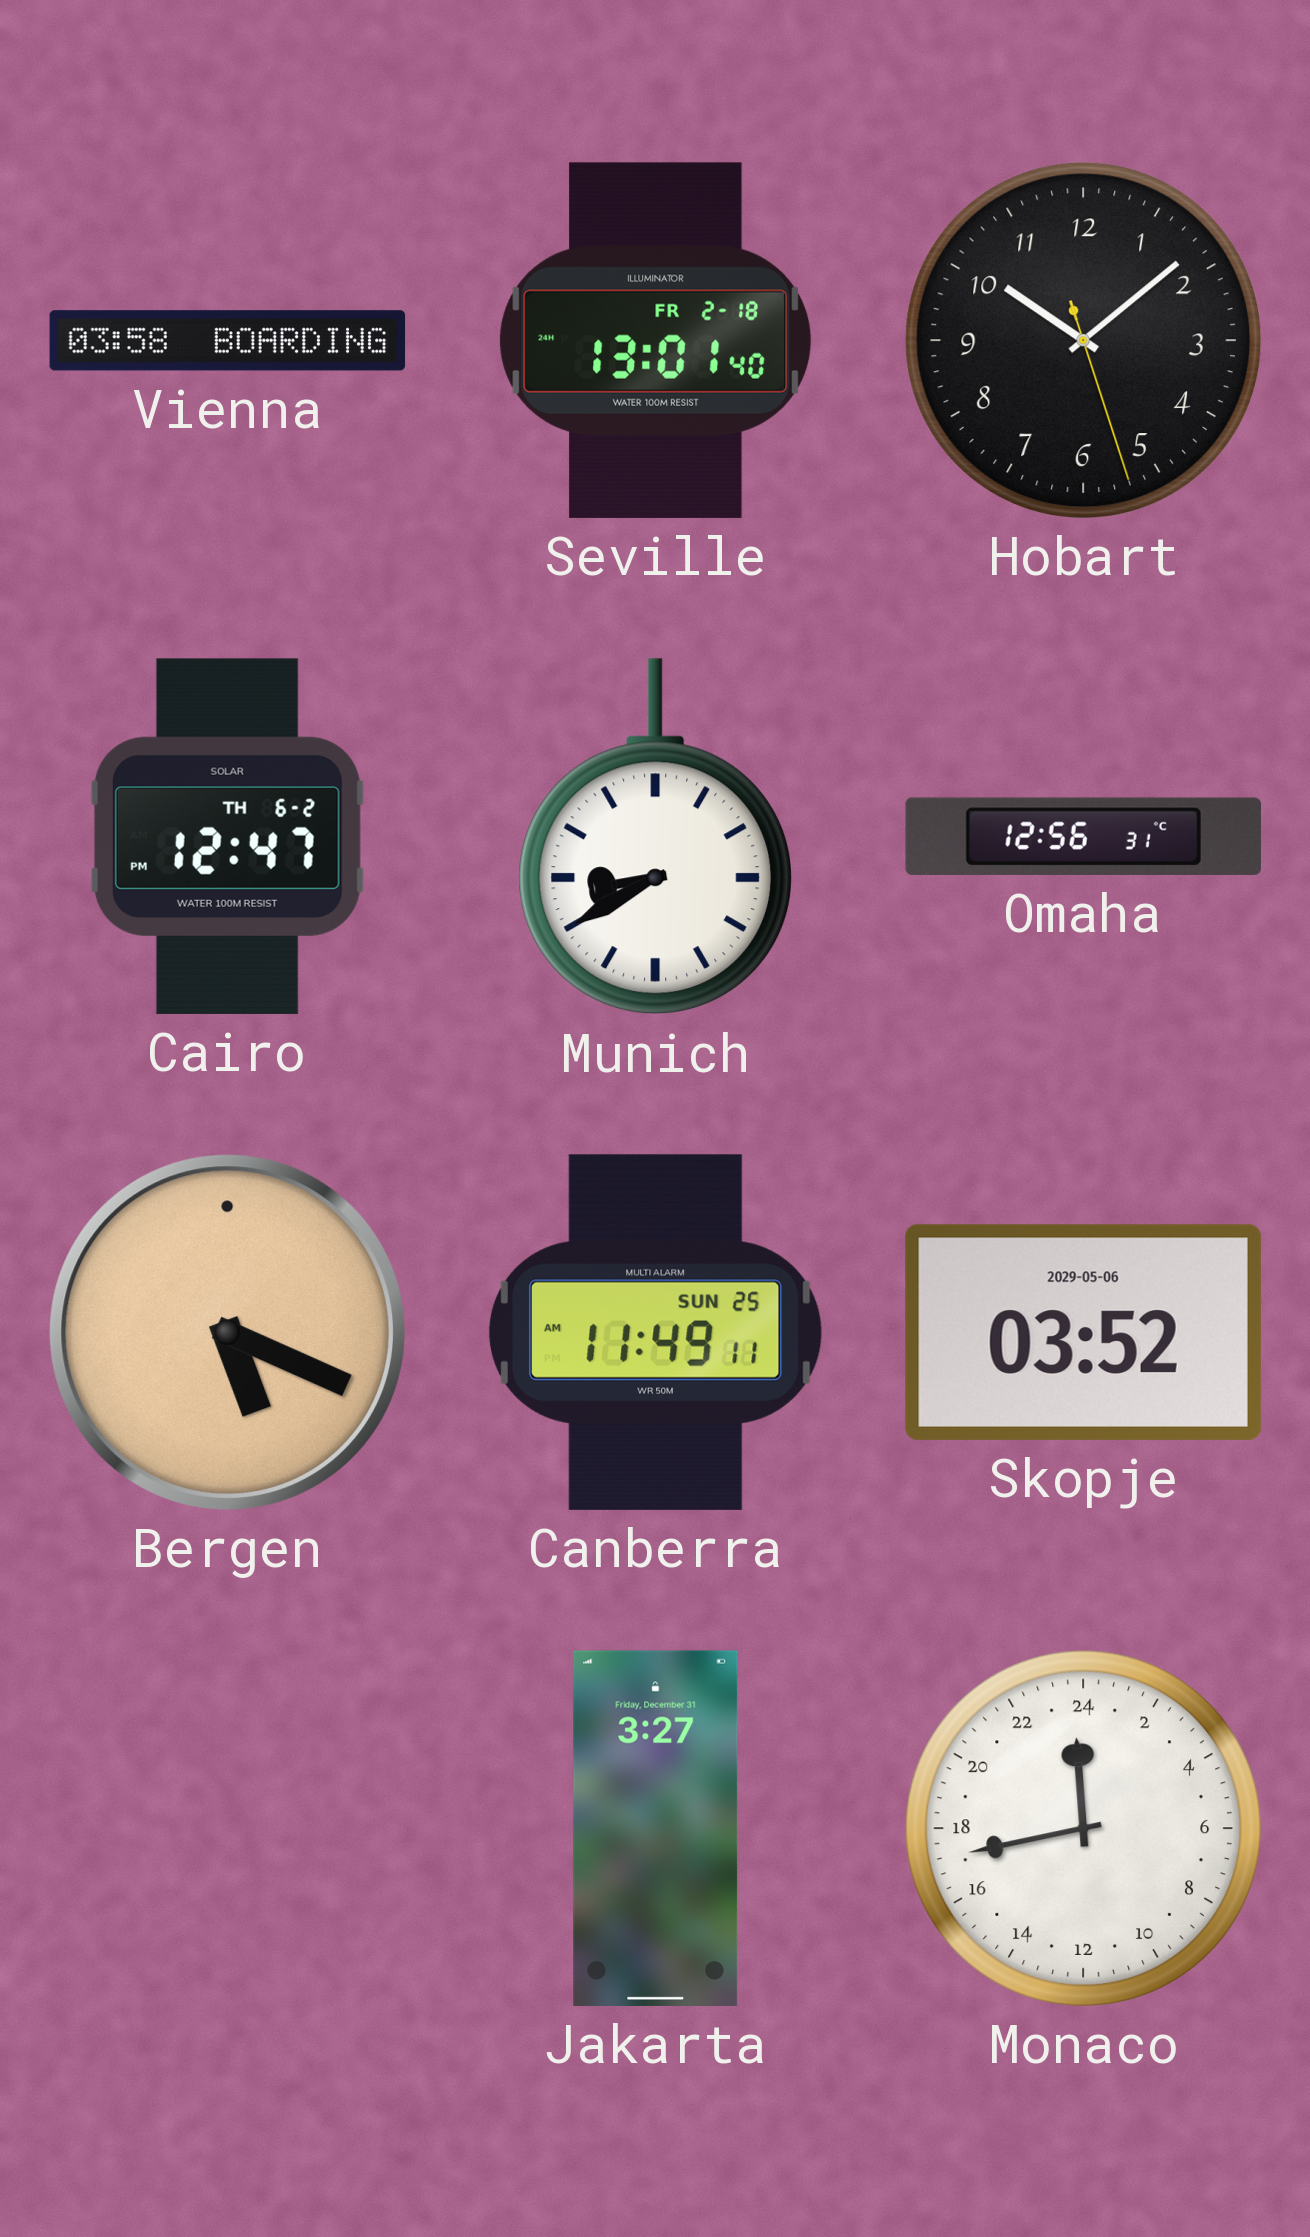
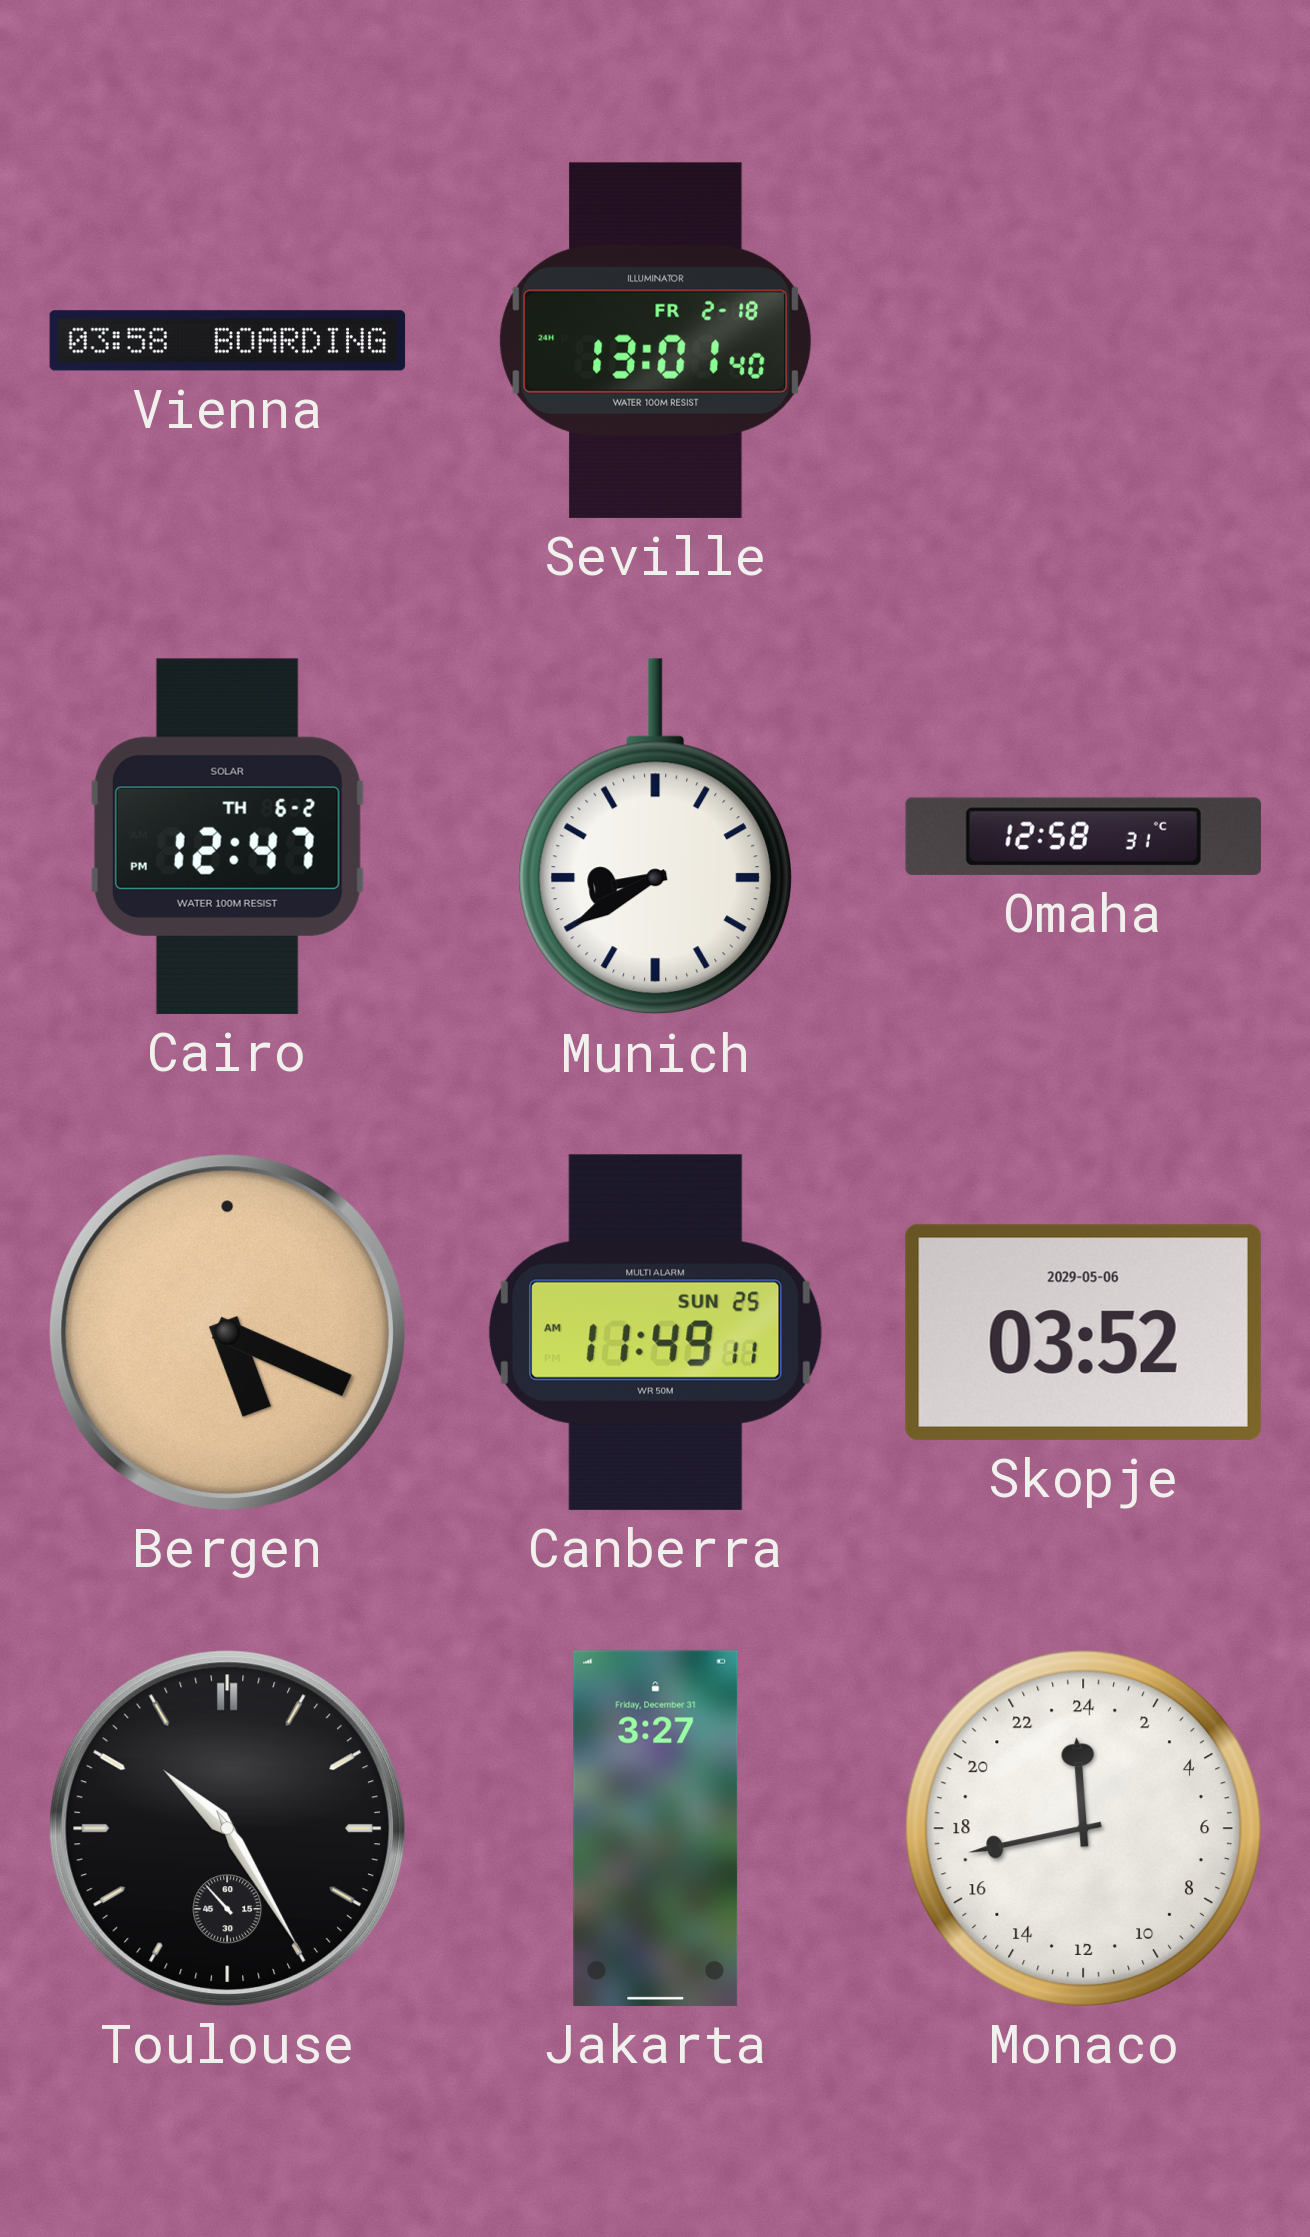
Hobart: 10:08 -> none
Omaha: 12:56 -> 12:58
Toulouse: none -> 10:24
